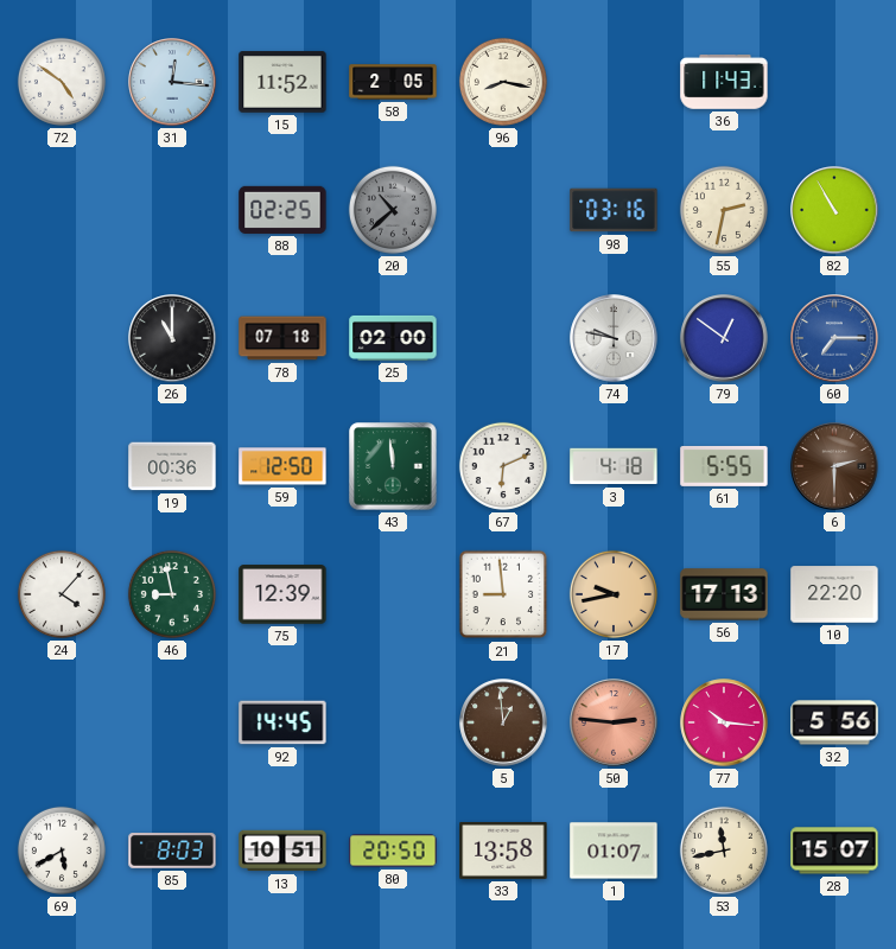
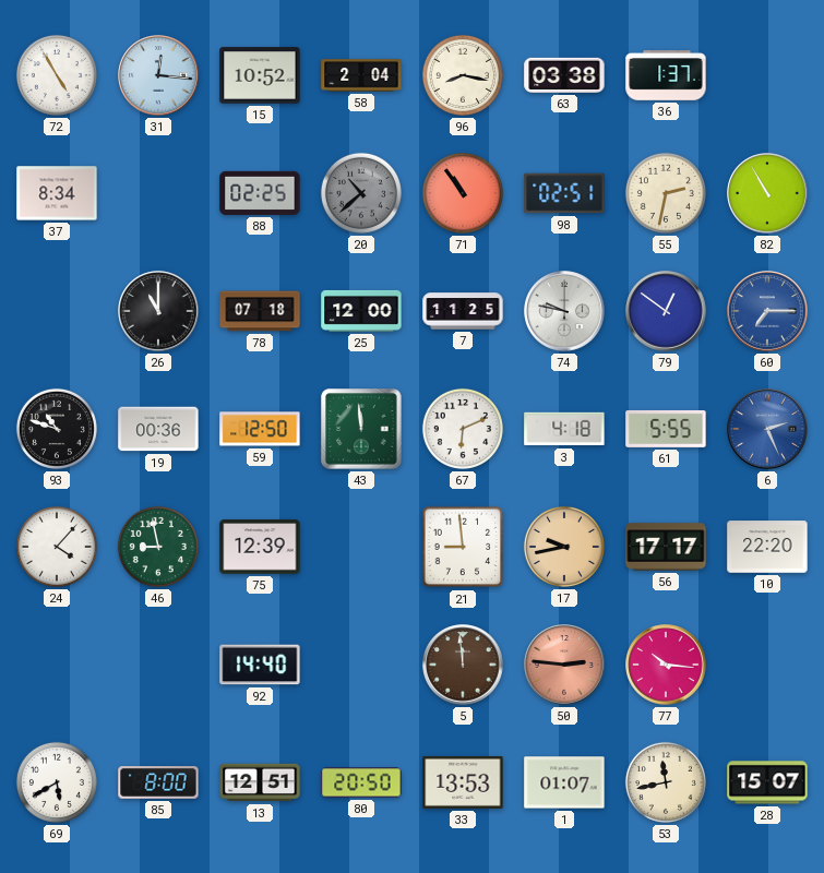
72: 4:51 -> 4:55
15: 11:52 -> 10:52
58: 2:05 -> 2:04
63: none -> 03:38
36: 11:43 -> 1:37
37: none -> 8:34
71: none -> 10:54
98: 03:16 -> 02:51
25: 02:00 -> 12:00
7: none -> 11:25
93: none -> 10:48
6: 2:30 -> 2:26
6 dial: brown -> blue
56: 17:13 -> 17:17
92: 14:45 -> 14:40
5: 12:59 -> 11:59
32: 5:56 -> none
85: 8:03 -> 8:00
13: 10:51 -> 12:51
33: 13:58 -> 13:53
